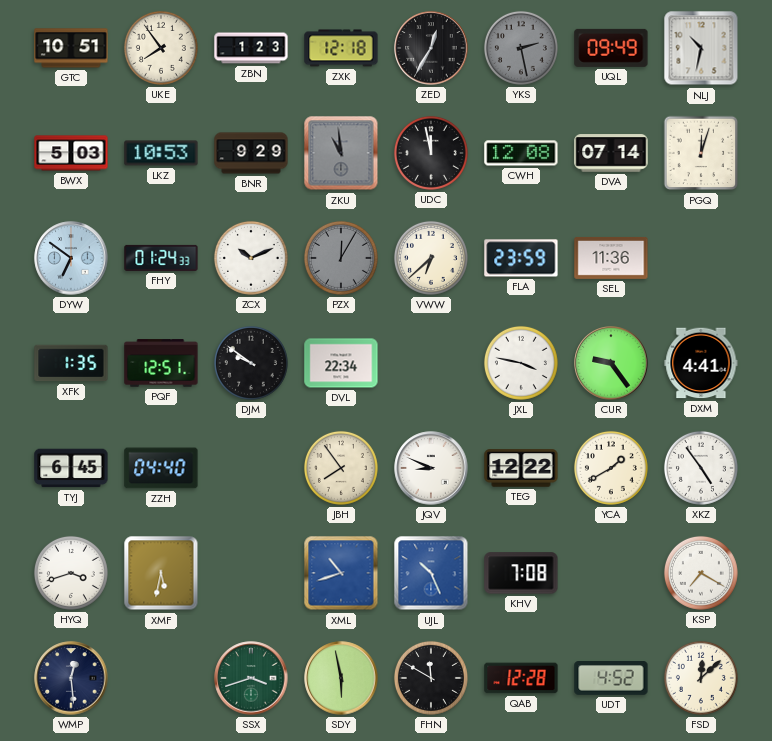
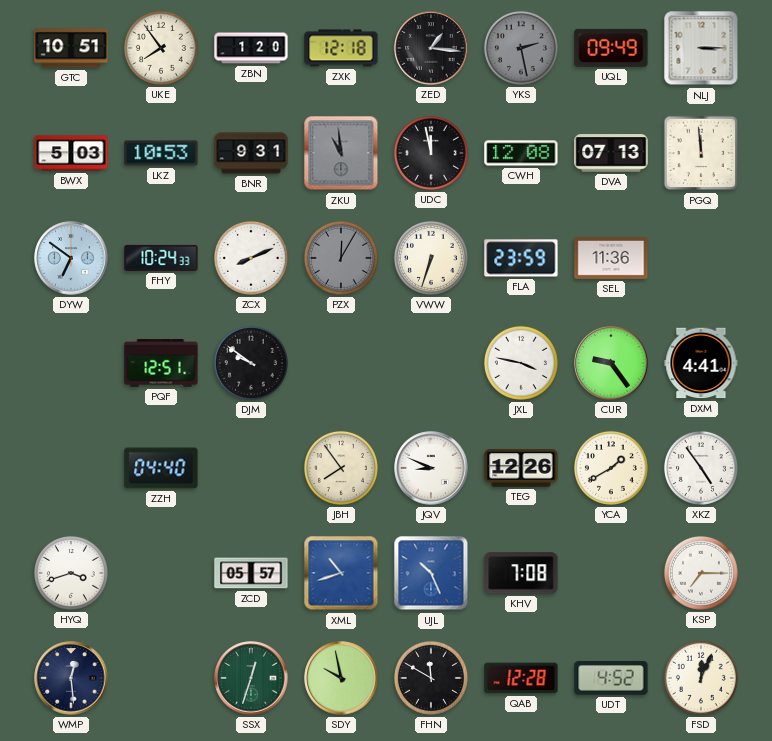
ZBN: 1:23 -> 1:20
ZED: 12:35 -> 1:16
NLJ: 10:32 -> 3:15
BNR: 9:29 -> 9:31
DVA: 07:14 -> 07:13
PGQ: 12:03 -> 11:59
FHY: 01:24 -> 10:24
ZCX: 10:11 -> 8:11
VWW: 6:38 -> 6:33
XFK: 1:35 -> none
DVL: 22:34 -> none
TYJ: 6:45 -> none
TEG: 12:22 -> 12:26
XMF: 5:32 -> none
ZCD: none -> 05:57
KSP: 7:20 -> 7:15
SSX: 3:42 -> 12:33
SDY: 5:58 -> 9:58
FSD: 12:08 -> 12:04
